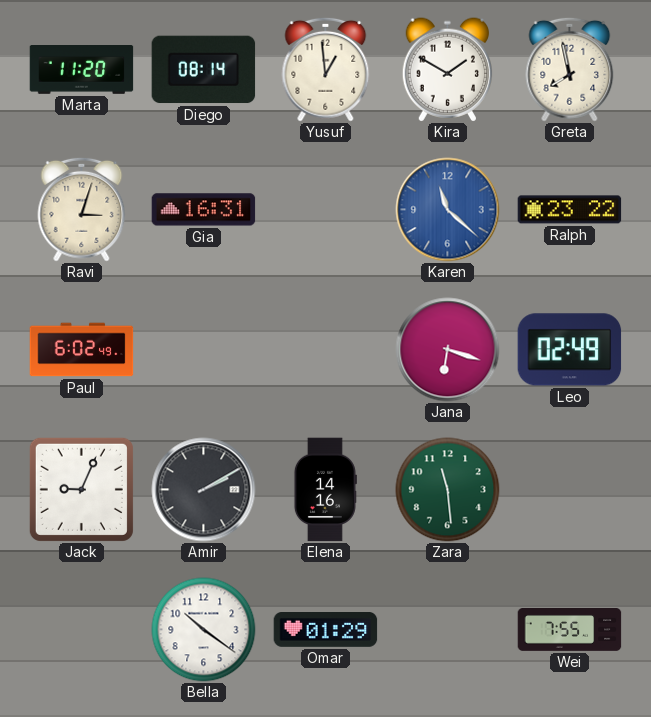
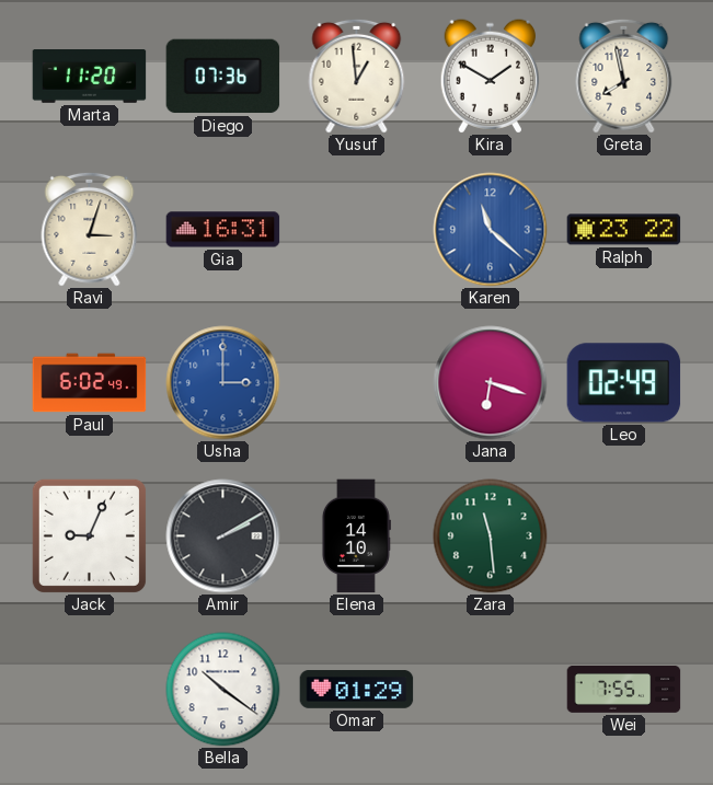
Diego: 08:14 -> 07:36
Usha: none -> 3:00
Elena: 14:16 -> 14:10
